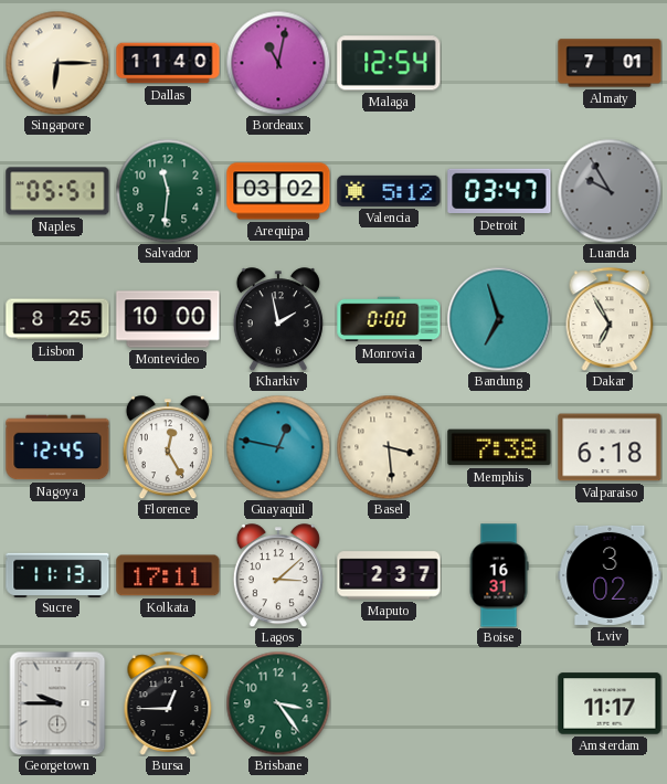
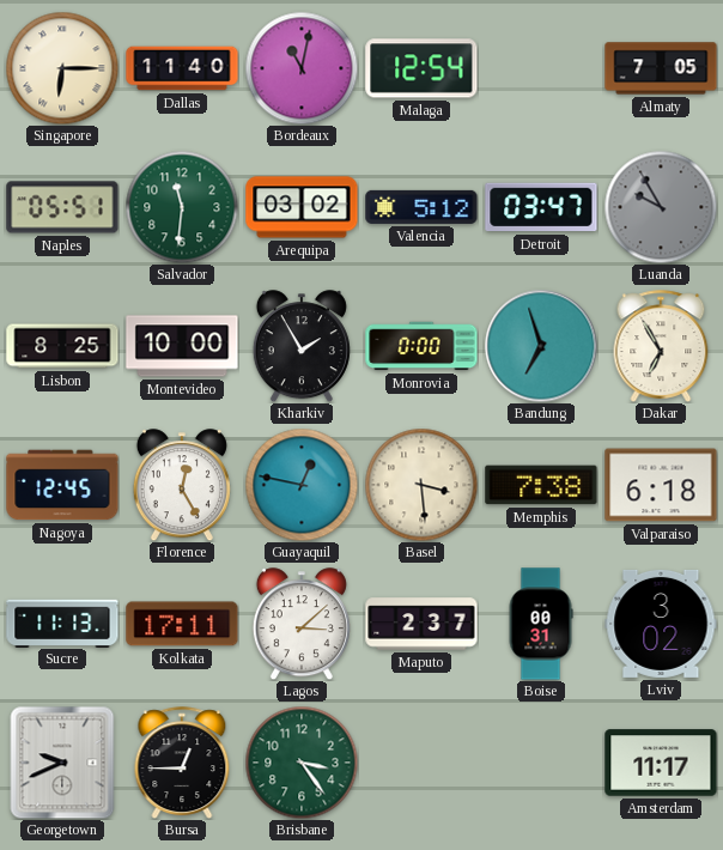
Almaty: 7:01 -> 7:05
Kharkiv: 1:58 -> 1:55
Boise: 16:31 -> 00:31
Georgetown: 9:45 -> 9:41
